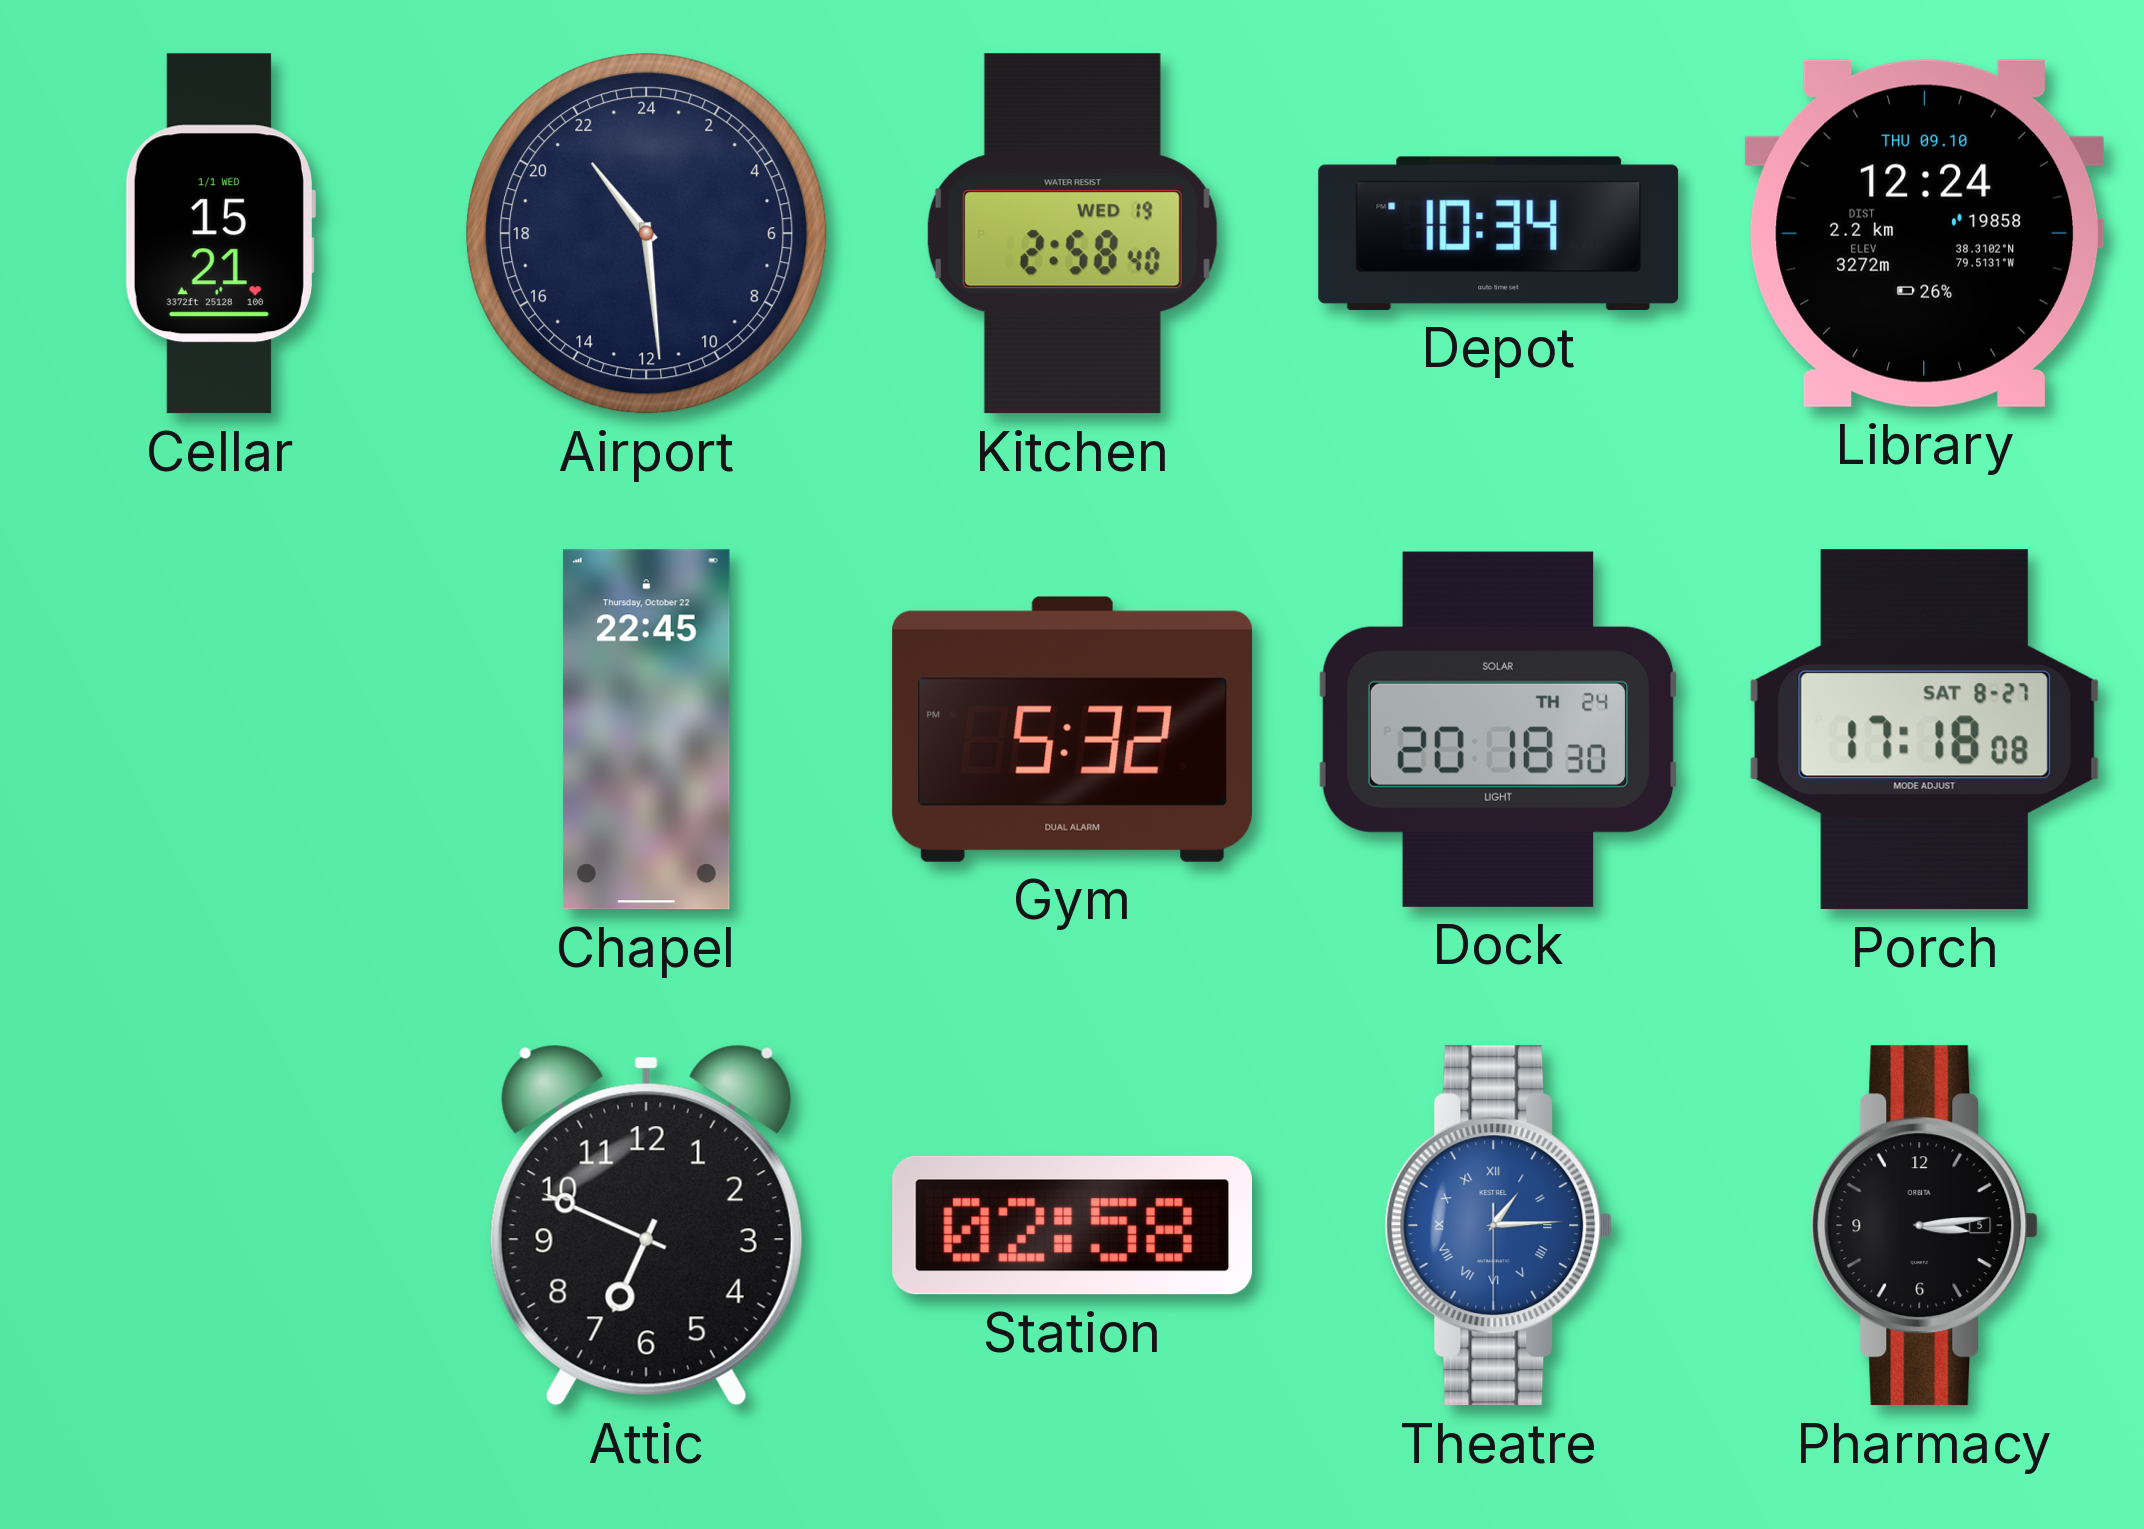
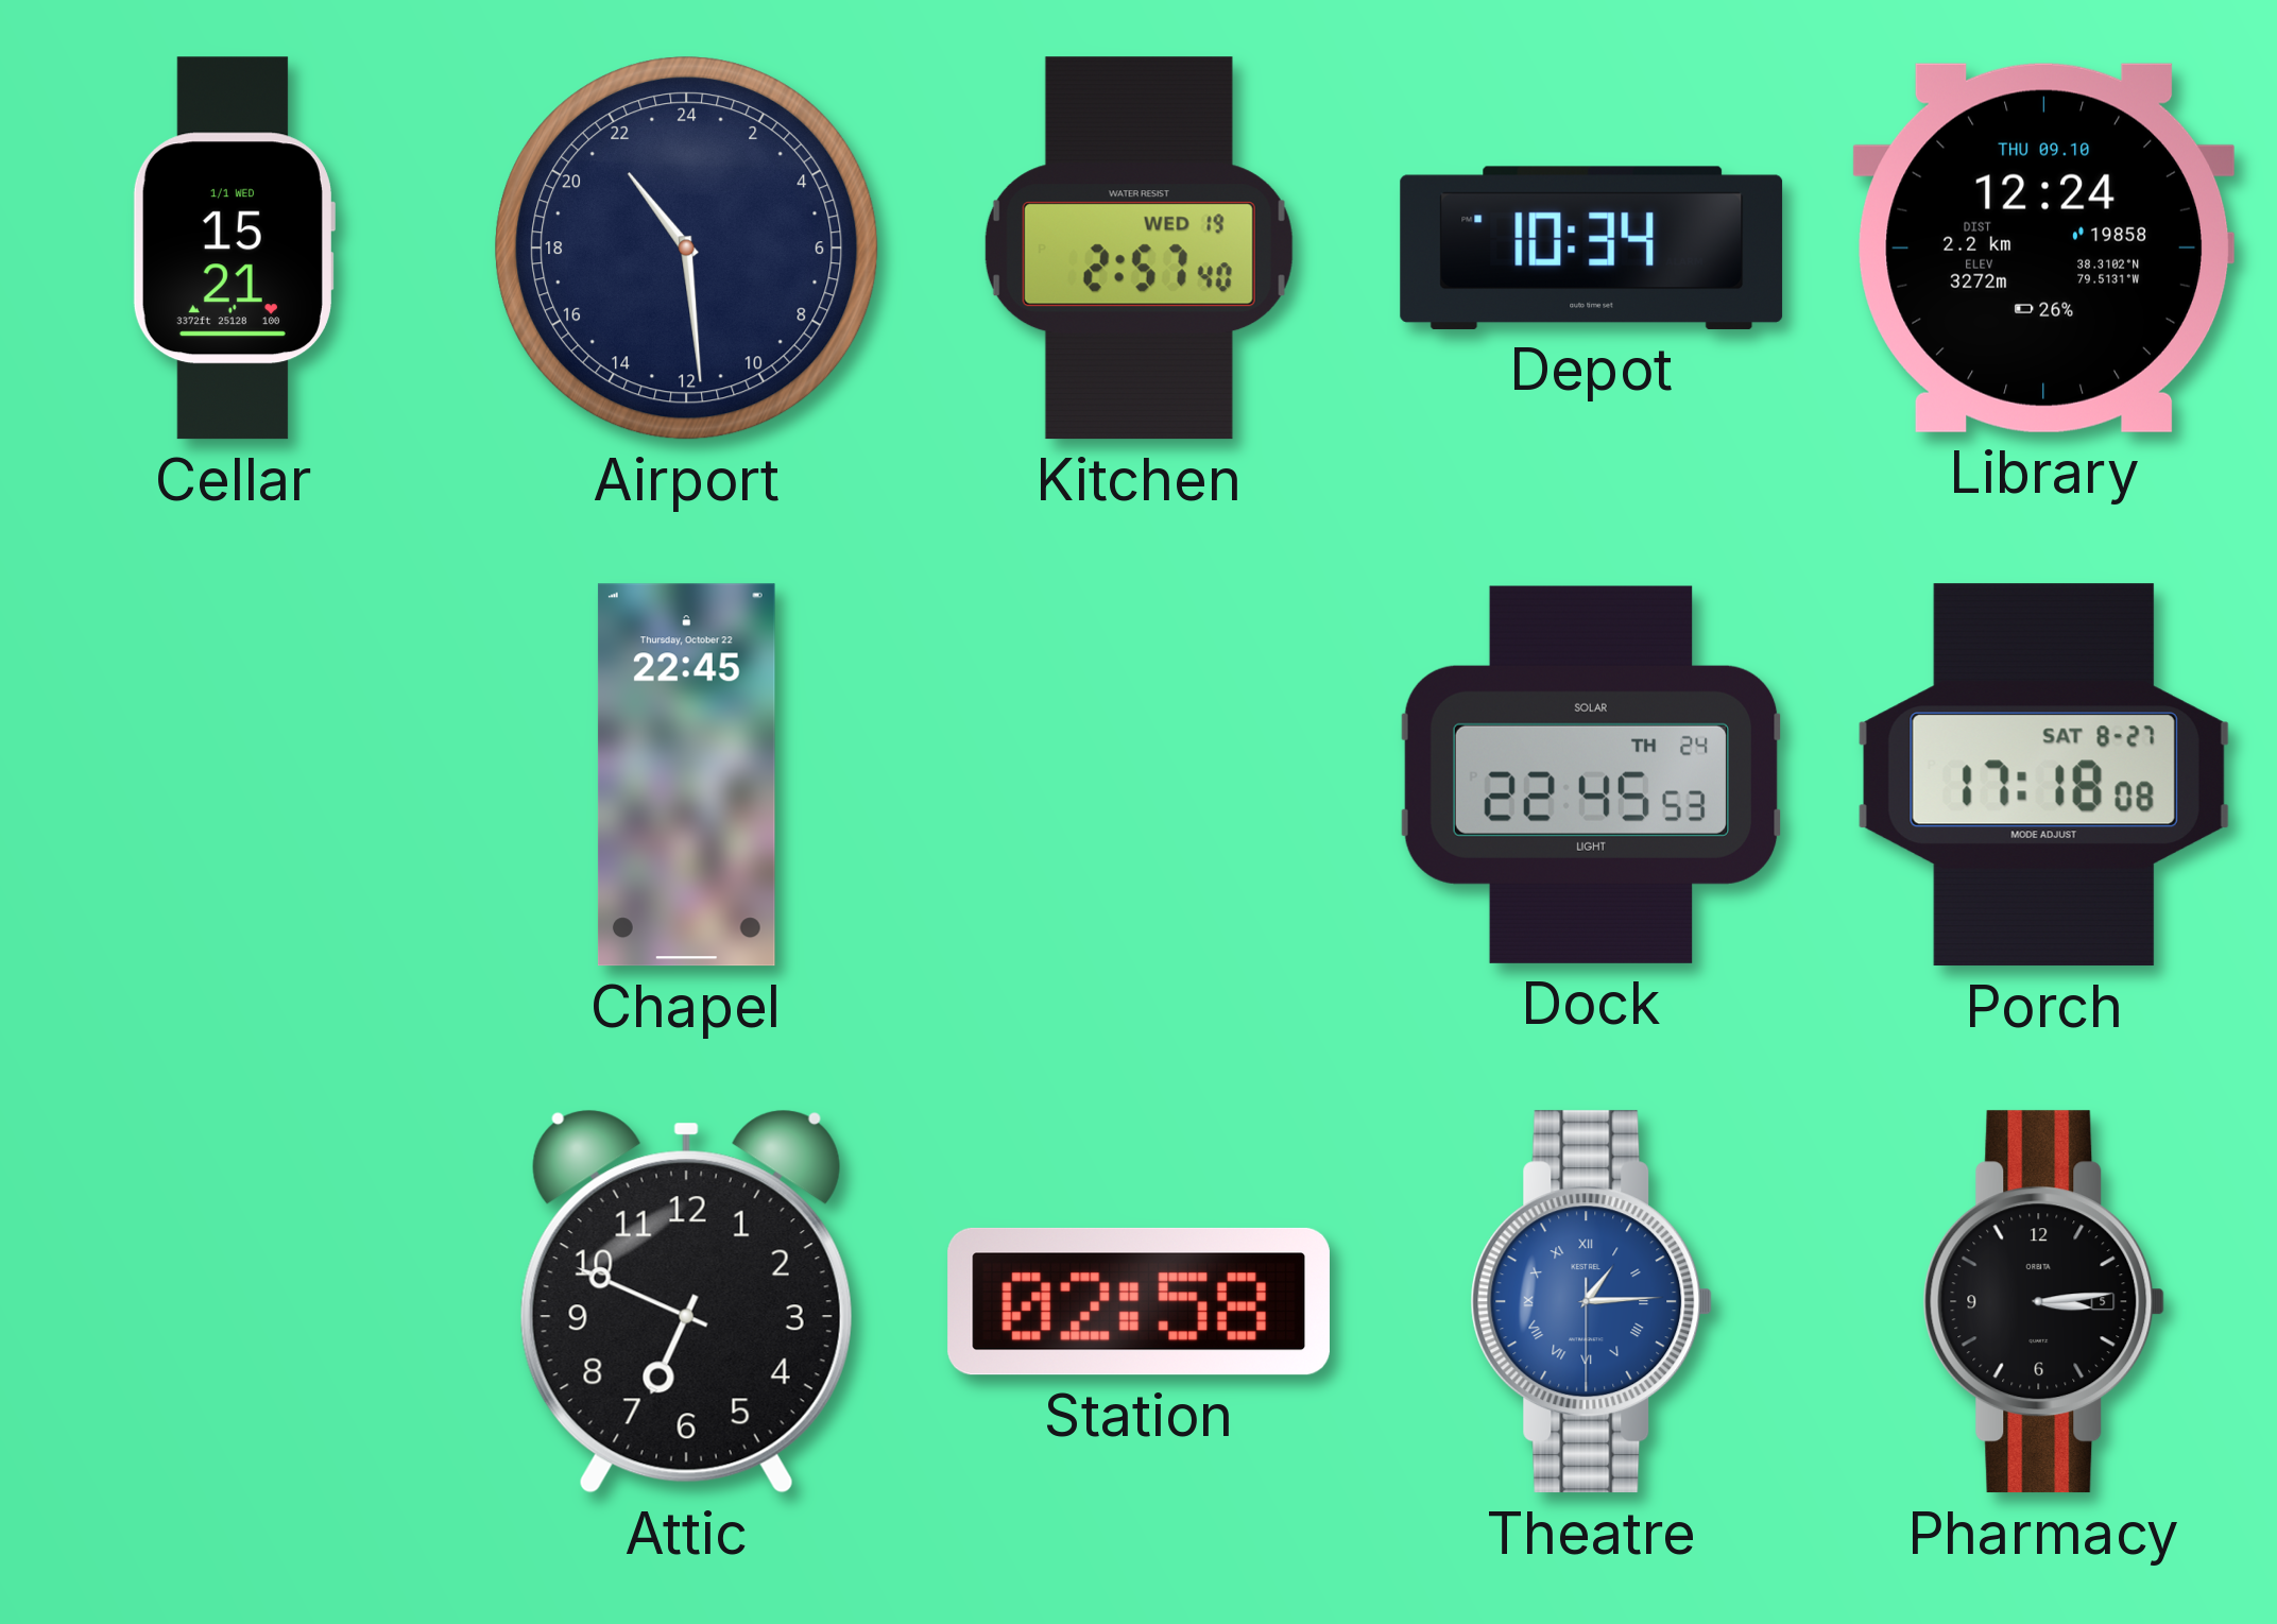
Kitchen: 2:58 -> 2:57
Gym: 5:32 -> none
Dock: 20:18 -> 22:45
